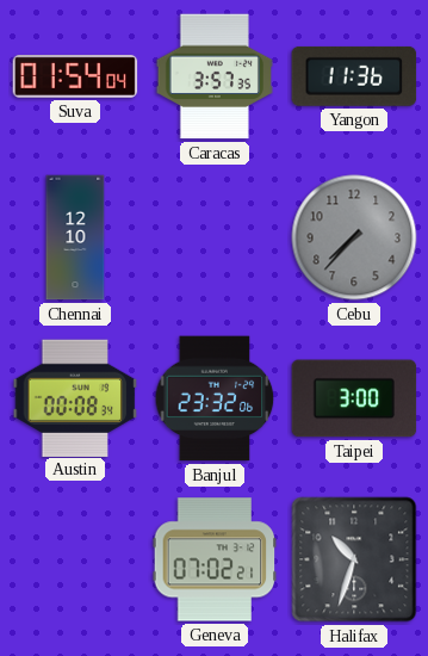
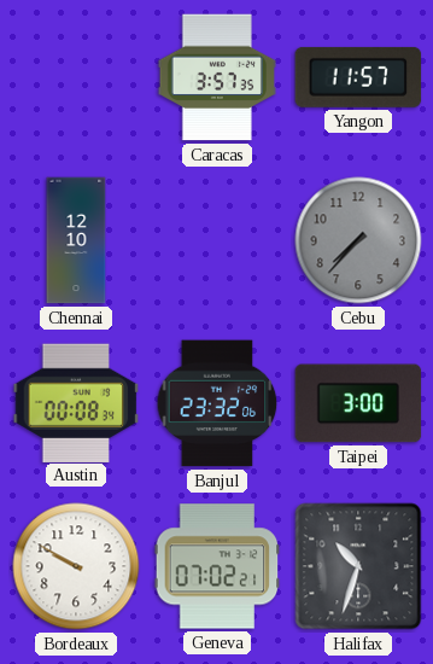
Suva: 01:54 -> none
Yangon: 11:36 -> 11:57
Bordeaux: none -> 9:50
